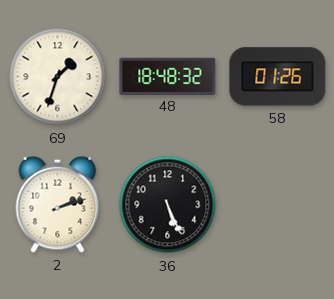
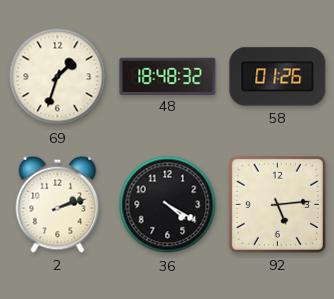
36: 5:26 -> 4:20
92: none -> 5:14
